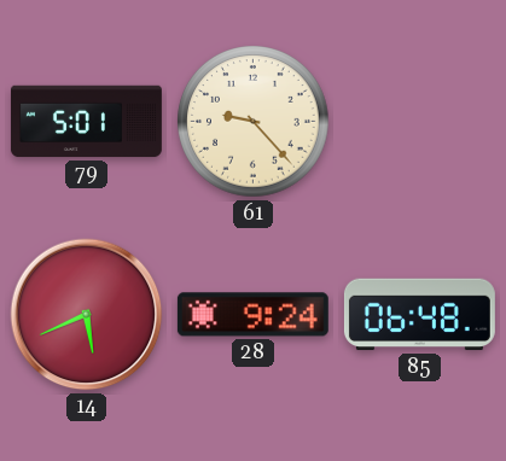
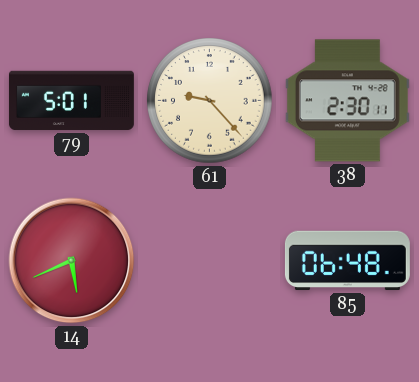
38: none -> 2:30
28: 9:24 -> none
